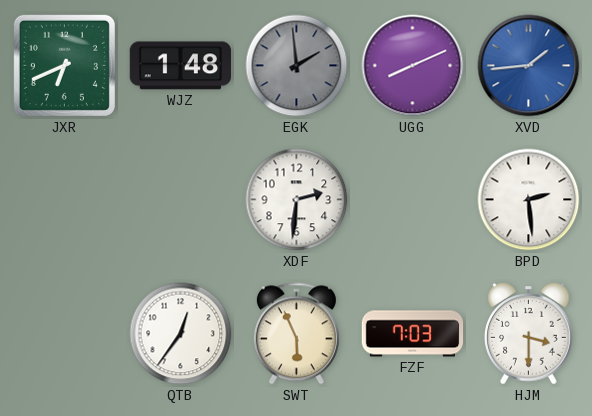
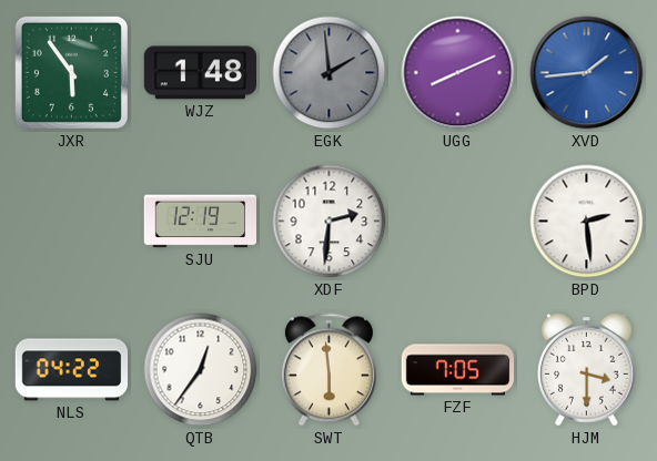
JXR: 6:41 -> 5:54
SJU: none -> 12:19
NLS: none -> 04:22
SWT: 5:56 -> 5:59
FZF: 7:03 -> 7:05
